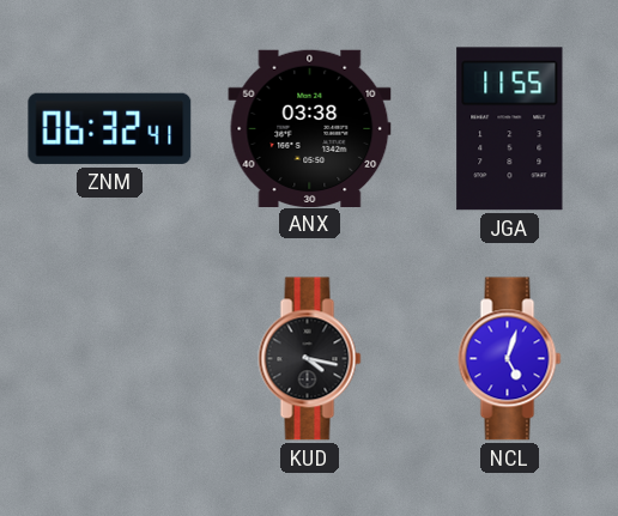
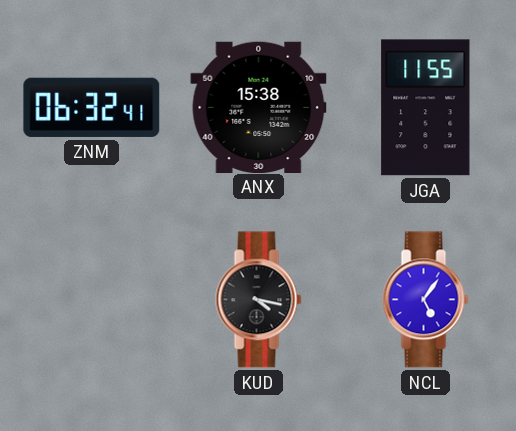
ANX: 03:38 -> 15:38
NCL: 5:03 -> 5:06
